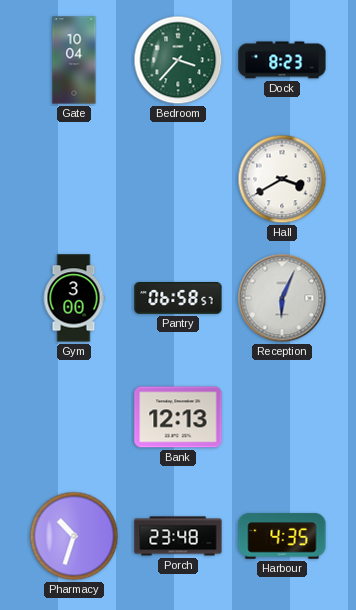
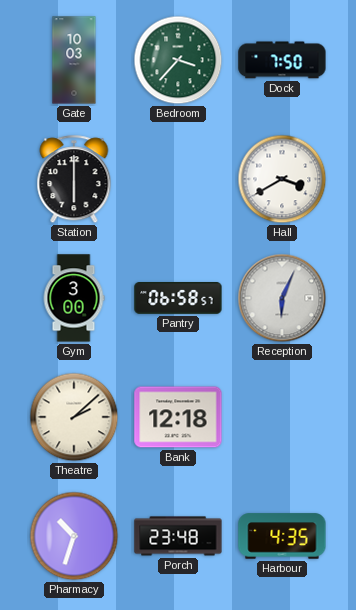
Gate: 10:04 -> 10:03
Dock: 8:23 -> 7:50
Station: none -> 6:00
Theatre: none -> 2:08
Bank: 12:13 -> 12:18
